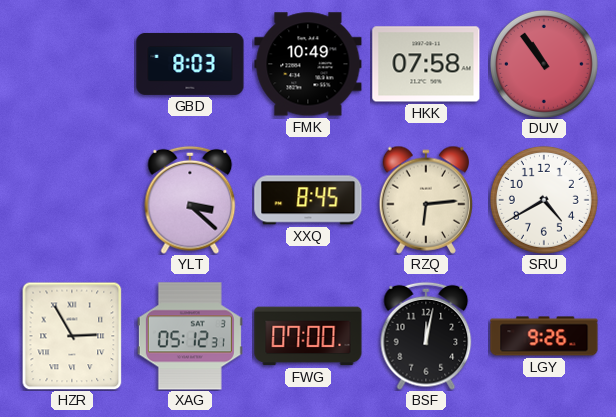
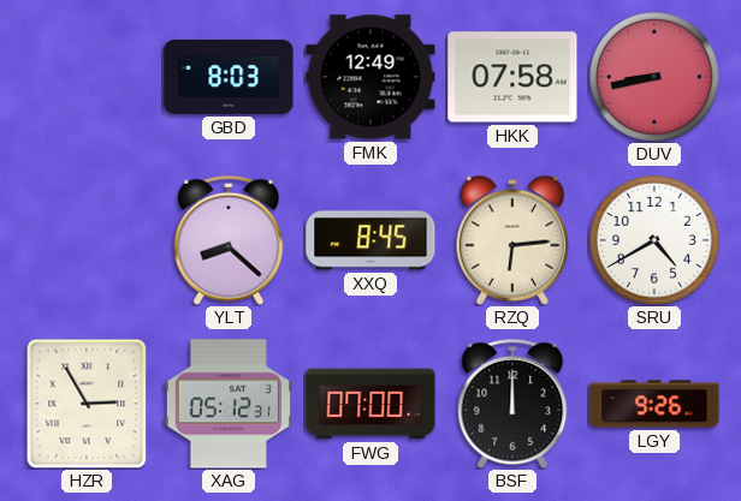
FMK: 10:49 -> 12:49
DUV: 10:54 -> 8:43
YLT: 3:22 -> 8:22
BSF: 12:02 -> 12:00
